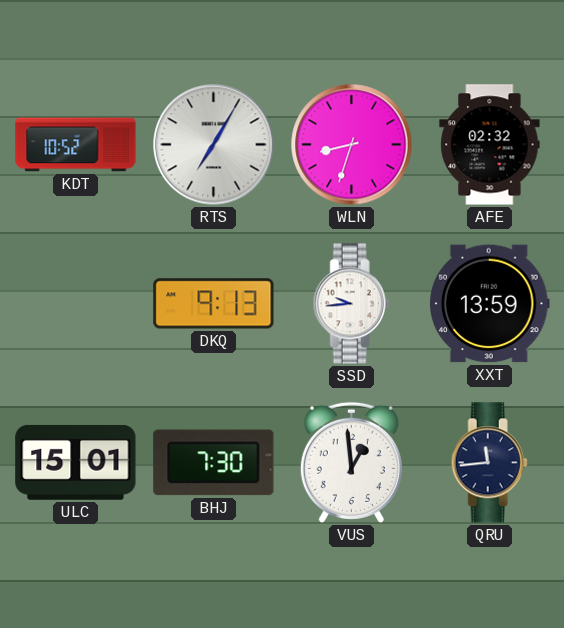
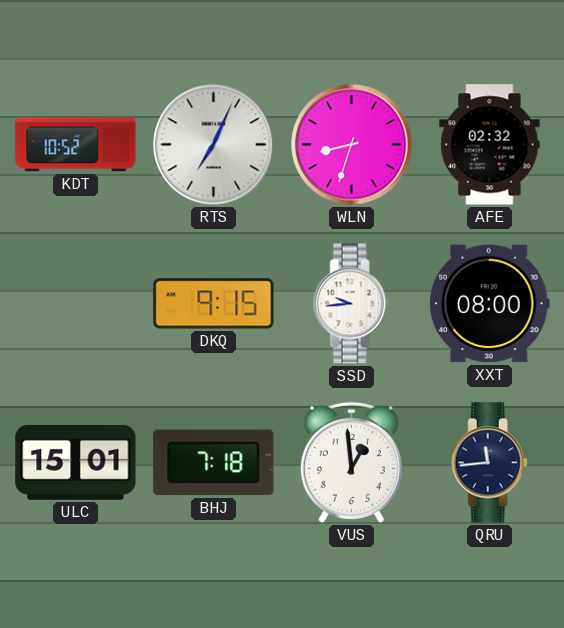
RTS: 7:05 -> 7:04
DKQ: 9:13 -> 9:15
XXT: 13:59 -> 08:00
BHJ: 7:30 -> 7:18
